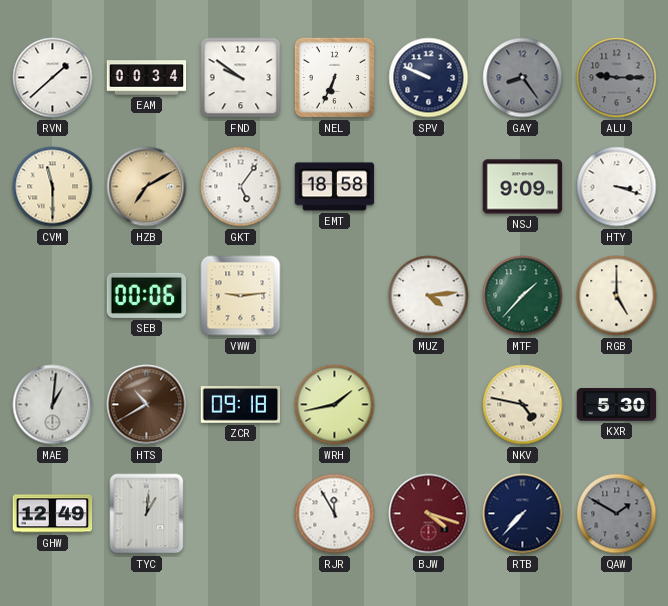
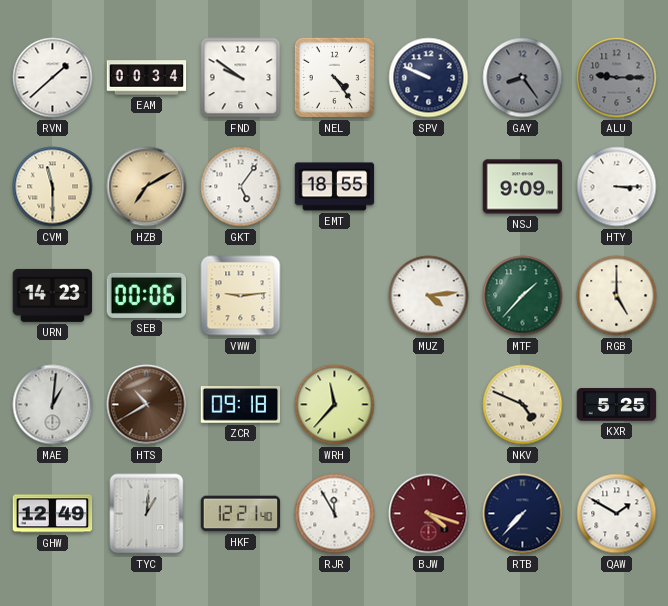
NEL: 6:34 -> 4:24
EMT: 18:58 -> 18:55
HTY: 3:18 -> 3:15
URN: none -> 14:23
WRH: 1:43 -> 11:37
NKV: 4:47 -> 4:49
KXR: 5:30 -> 5:25
HKF: none -> 12:21
QAW dial: grey -> white
